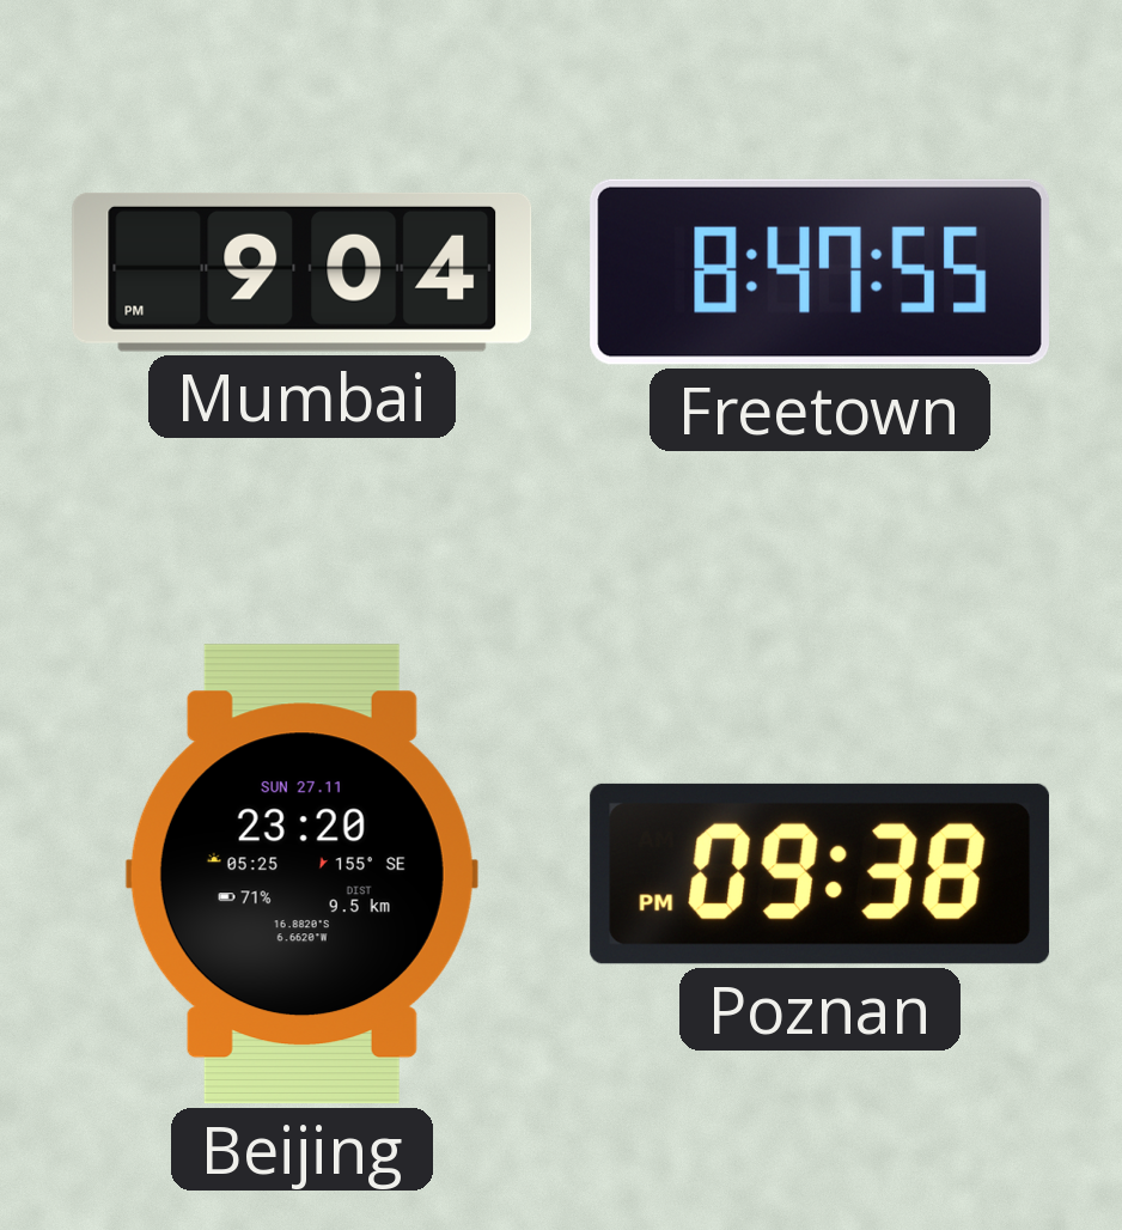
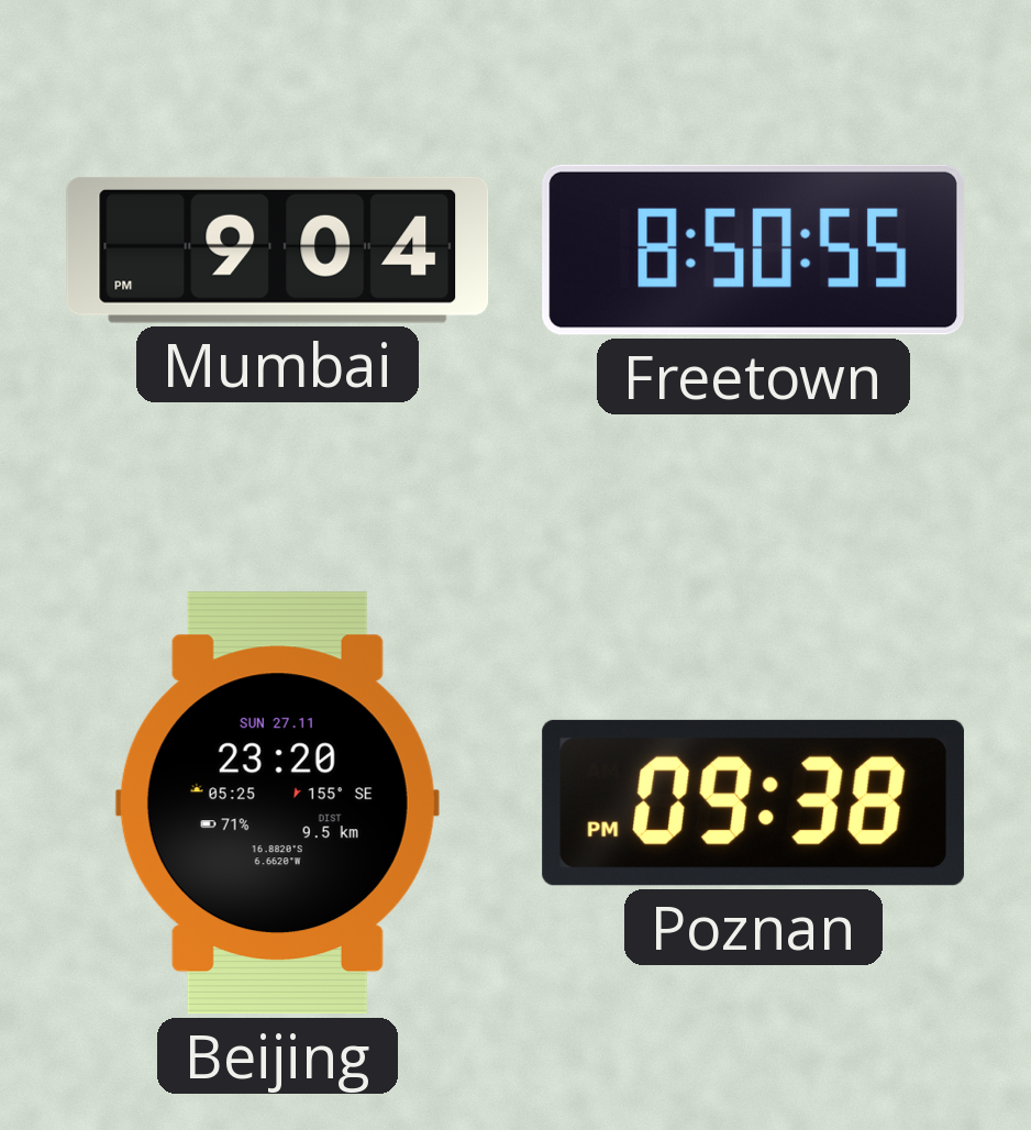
Freetown: 8:47 -> 8:50
